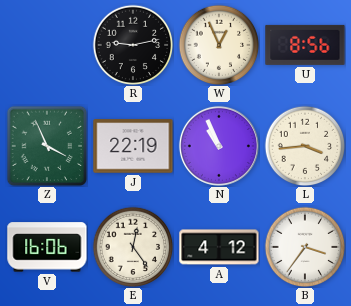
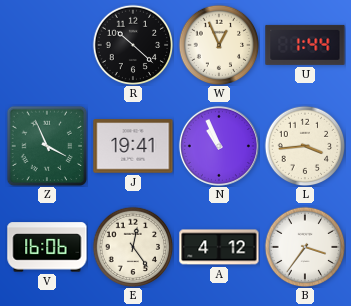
R: 9:13 -> 10:22
U: 8:56 -> 1:44
J: 22:19 -> 19:41
